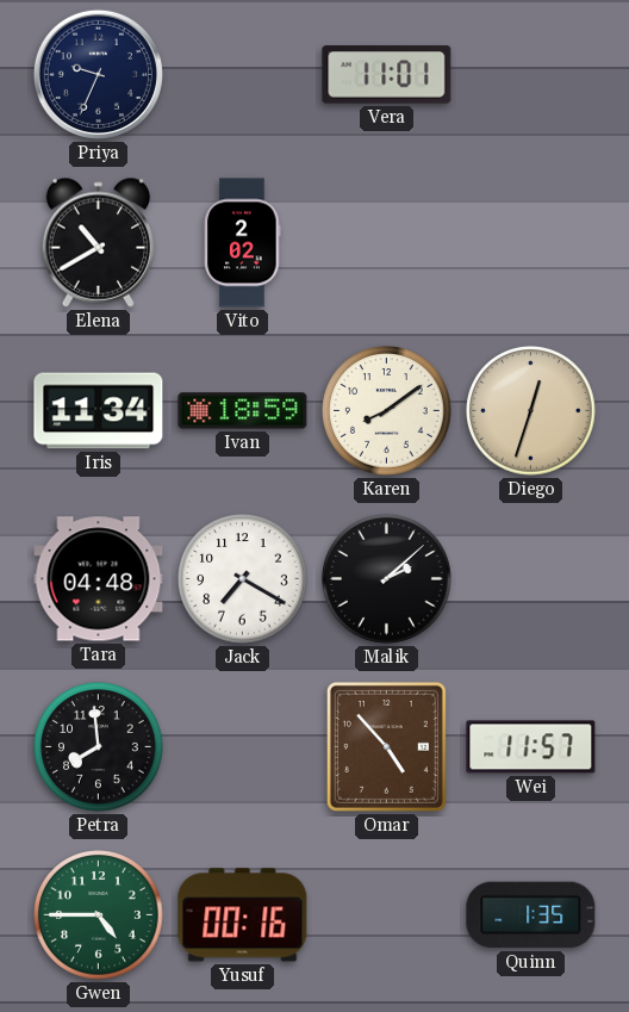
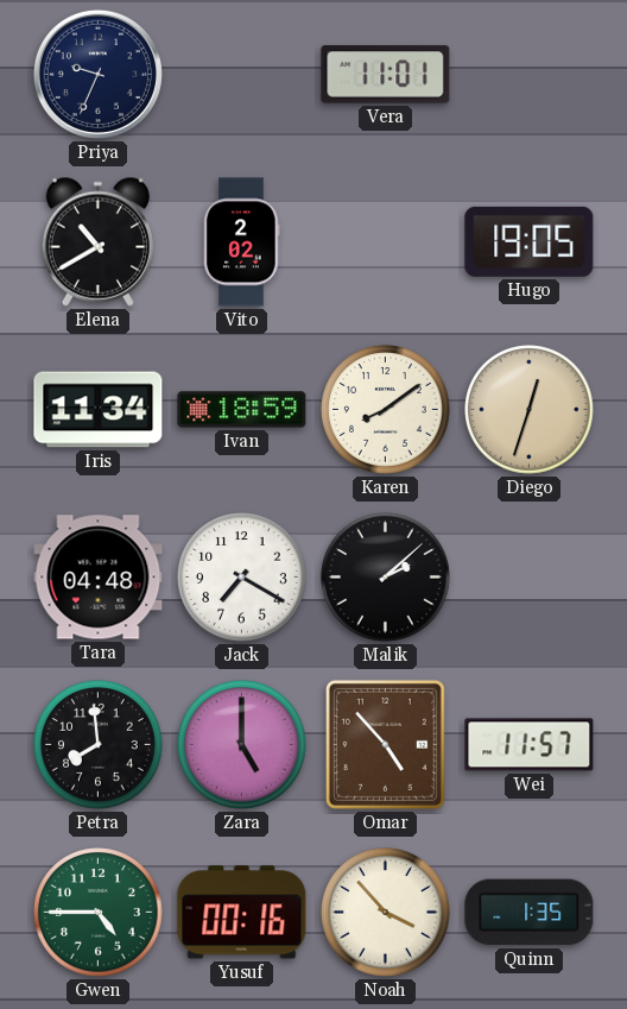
Hugo: none -> 19:05
Zara: none -> 5:00
Noah: none -> 3:53
